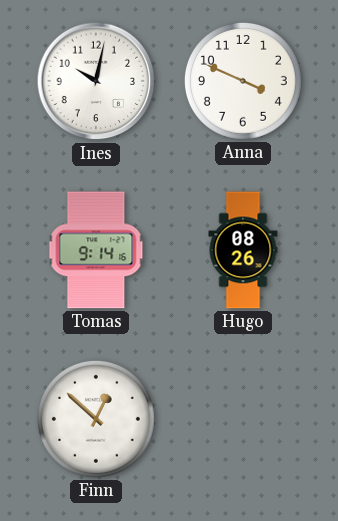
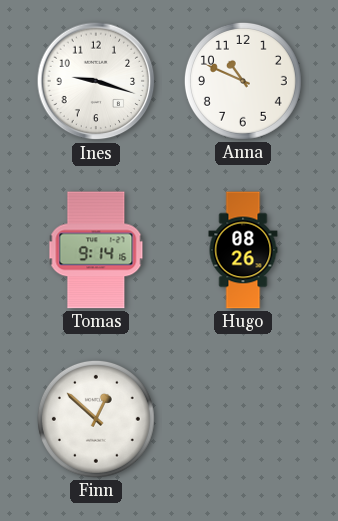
Ines: 10:02 -> 9:18
Anna: 3:49 -> 10:49
